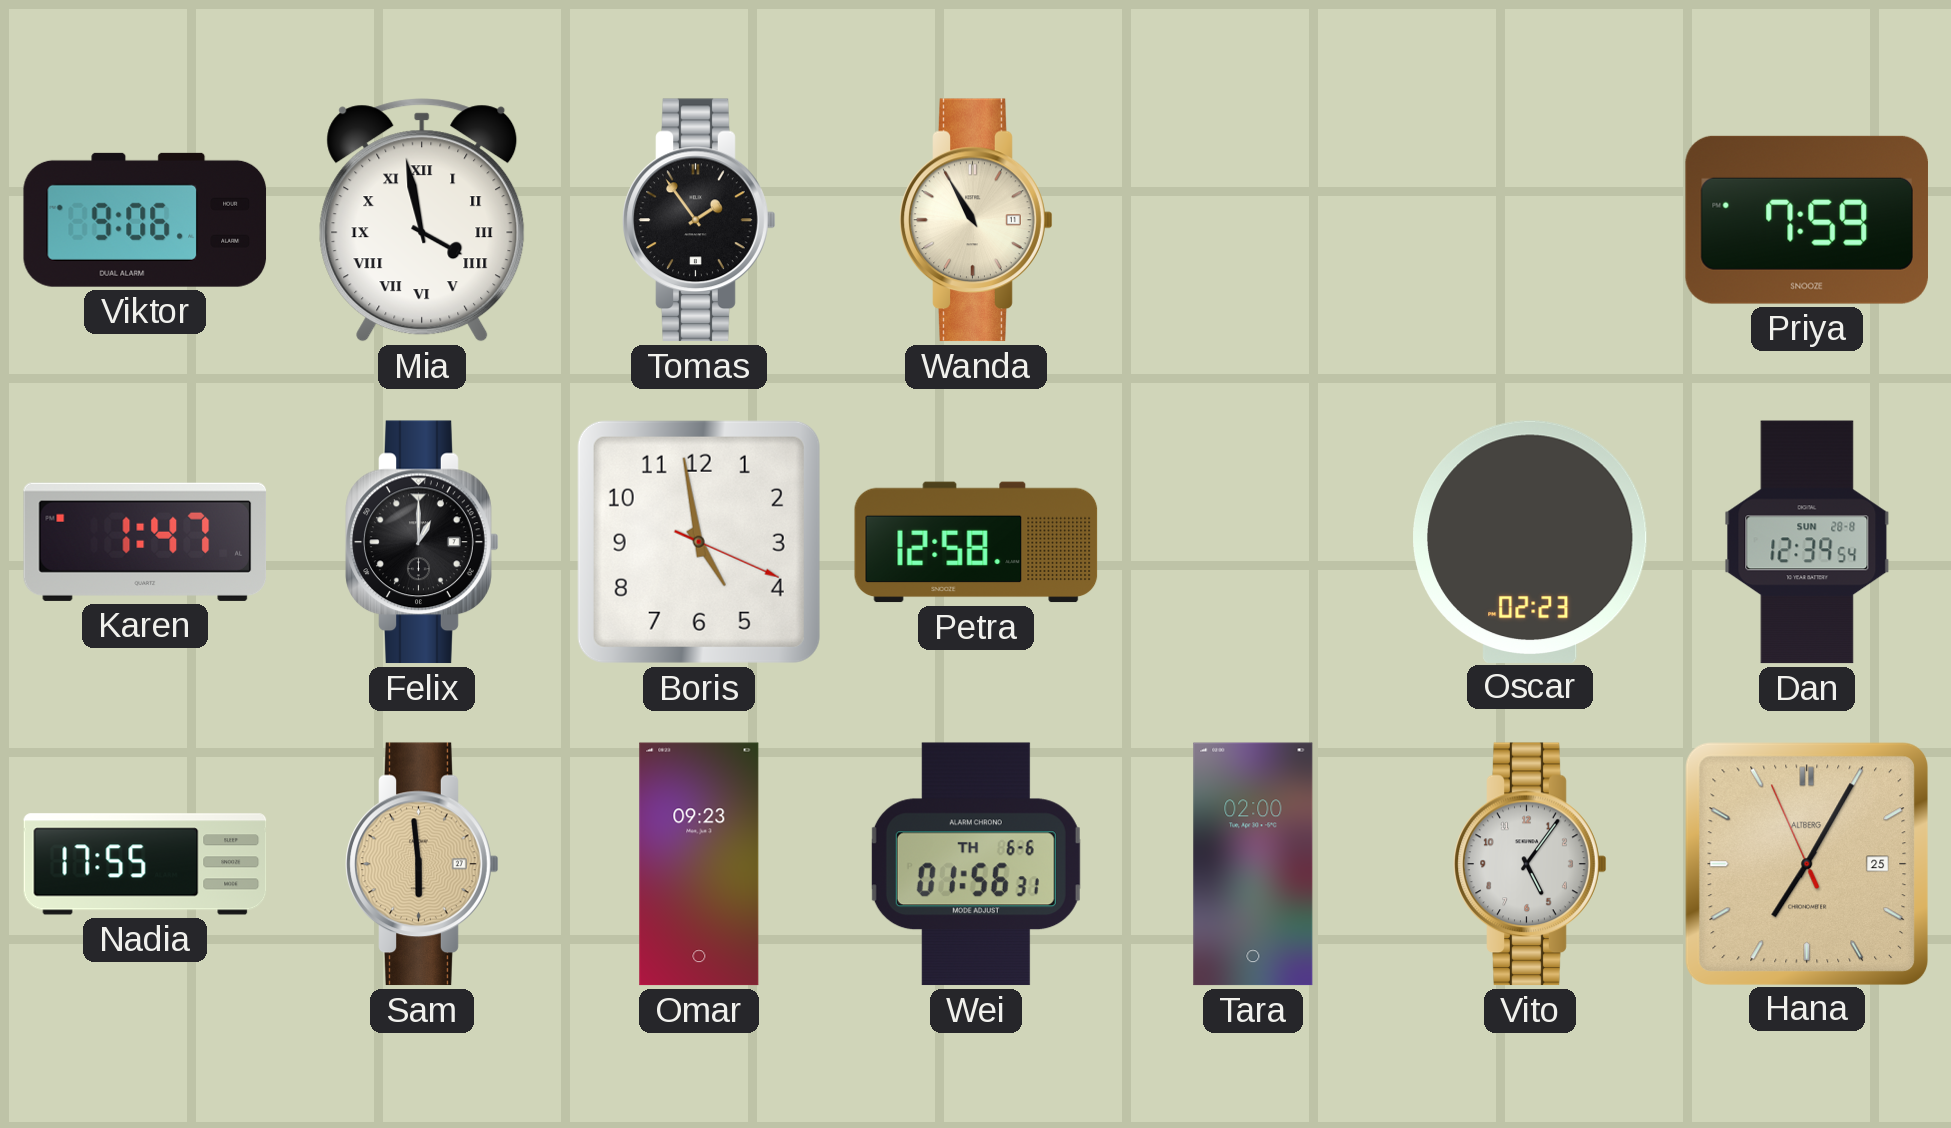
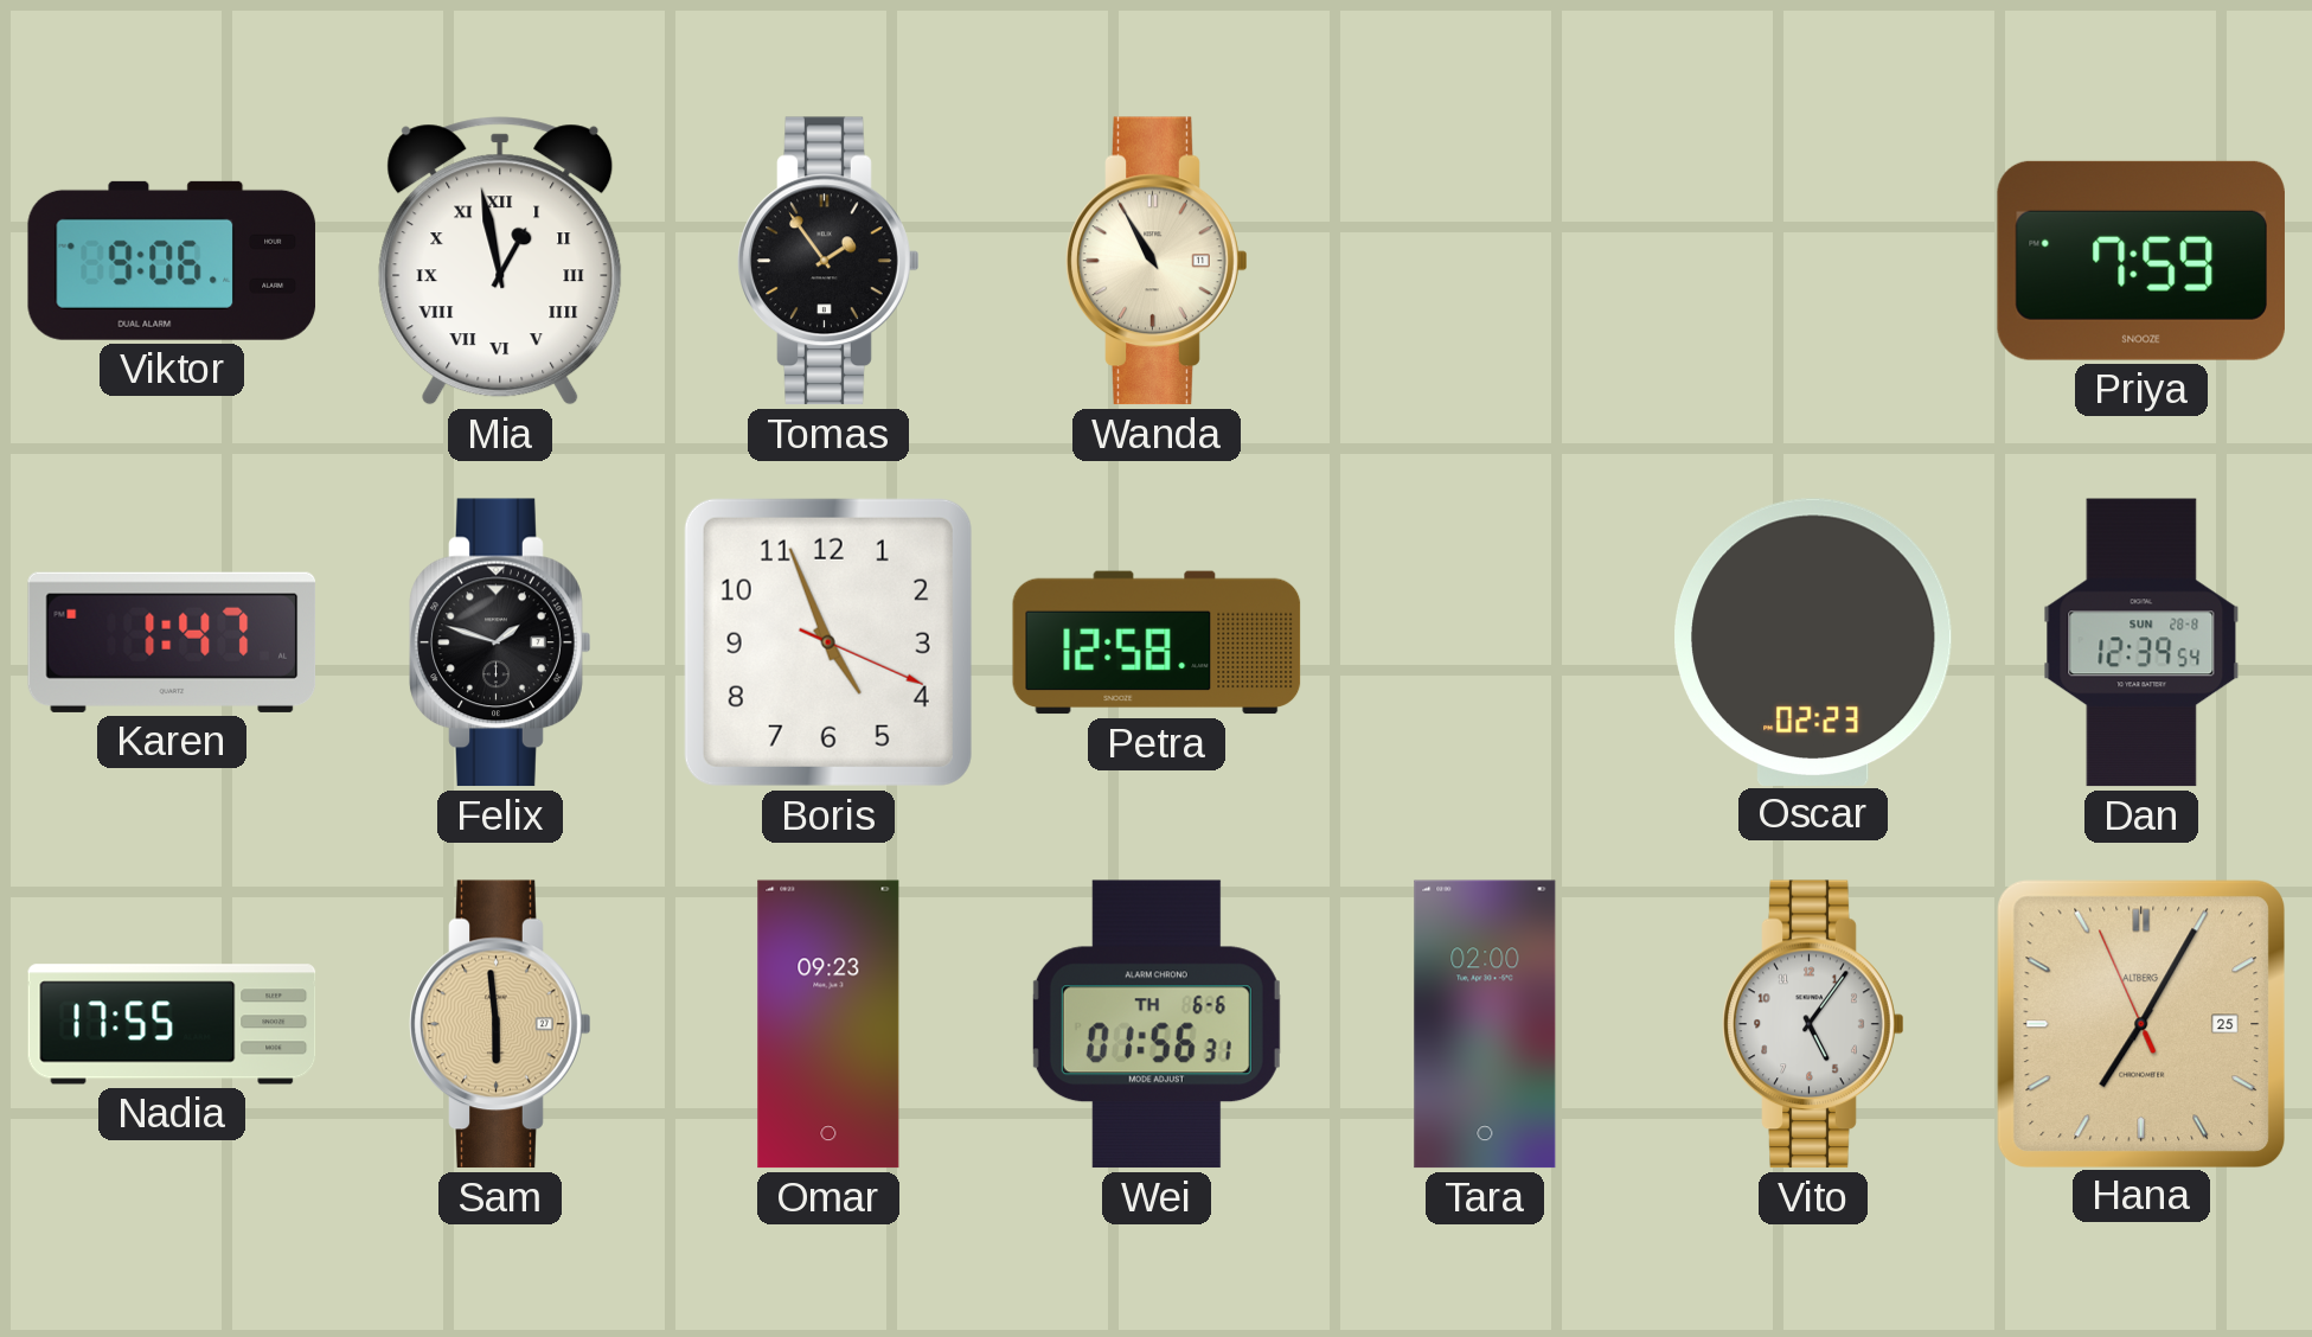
Mia: 3:58 -> 12:58
Felix: 1:00 -> 1:48
Boris: 4:58 -> 4:56
